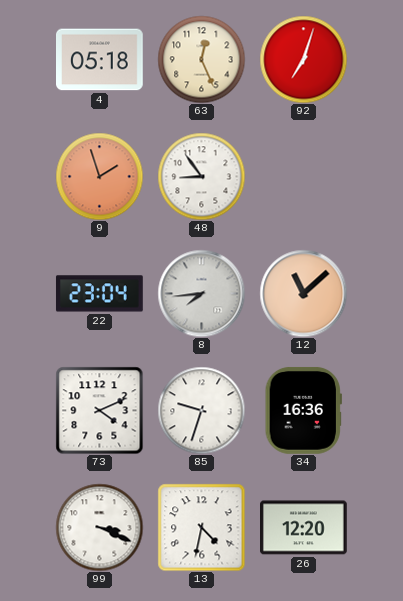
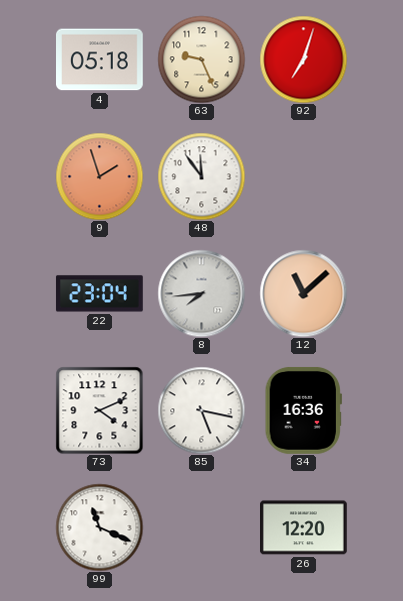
63: 12:26 -> 9:26
48: 8:54 -> 11:54
85: 9:33 -> 5:17
99: 3:19 -> 11:19
13: 4:32 -> none
